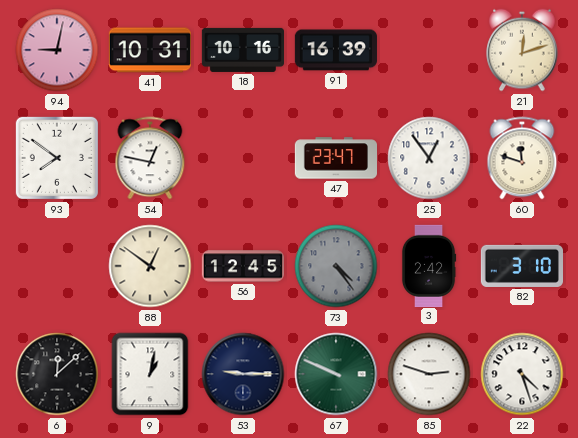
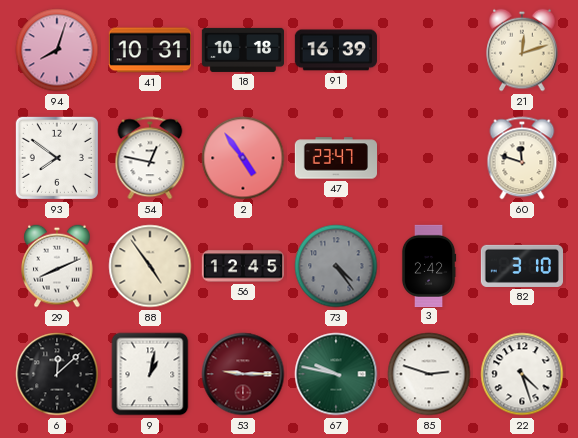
94: 9:02 -> 8:03
18: 10:16 -> 10:18
2: none -> 4:54
25: 12:54 -> none
29: none -> 8:11
88: 12:51 -> 4:54
53 dial: navy -> burgundy
67: 9:49 -> 9:47
